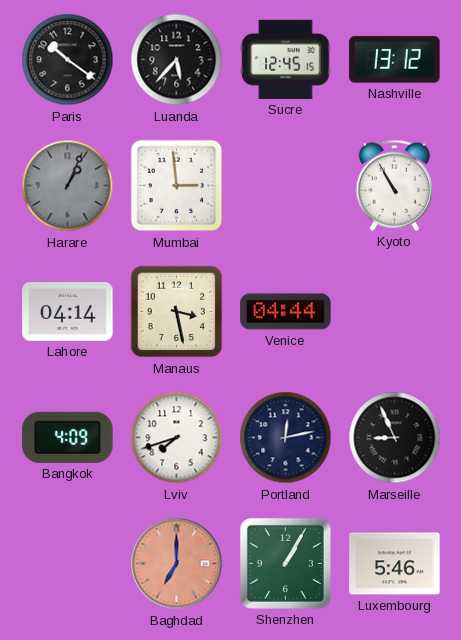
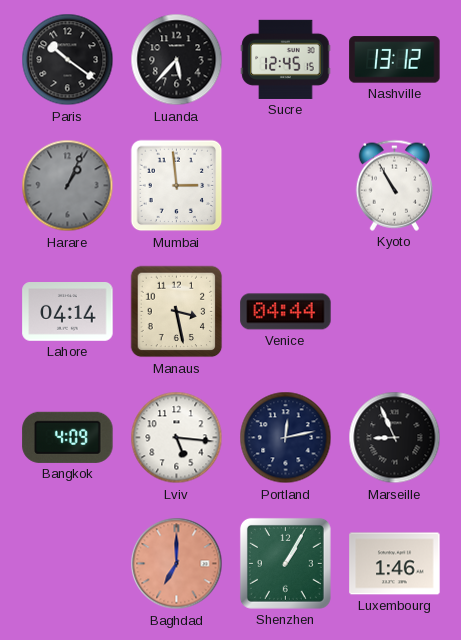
Lviv: 7:42 -> 5:16
Luxembourg: 5:46 -> 1:46
